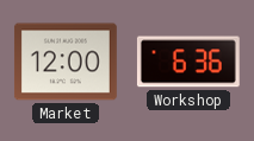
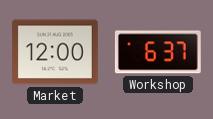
Workshop: 6:36 -> 6:37
